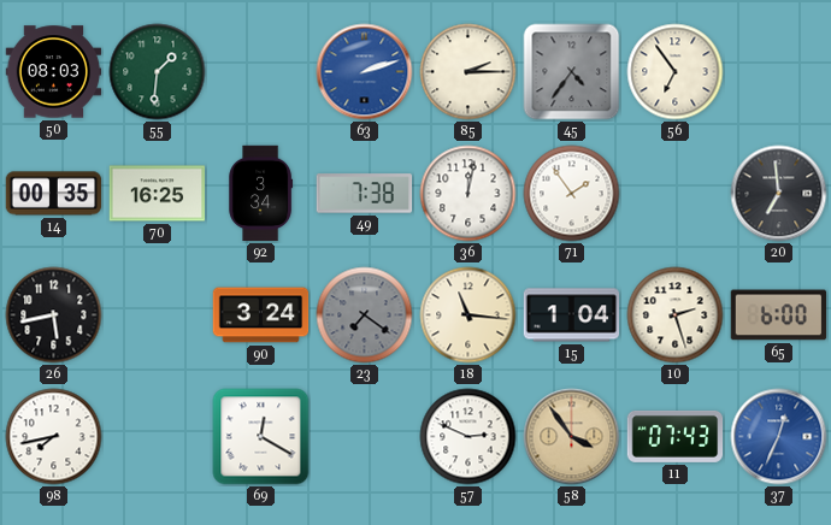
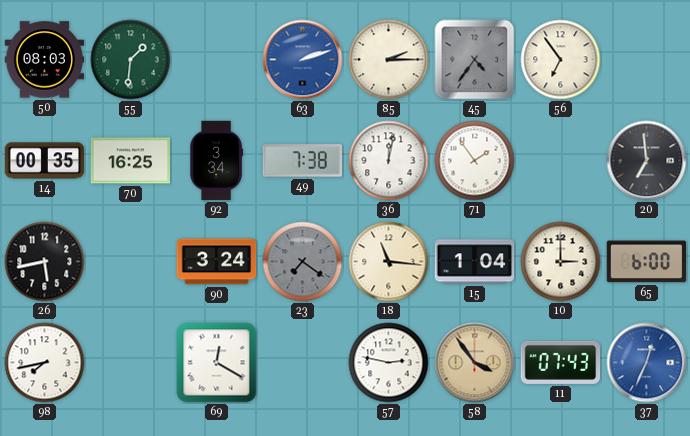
10: 2:27 -> 3:00
57: 2:49 -> 2:47
